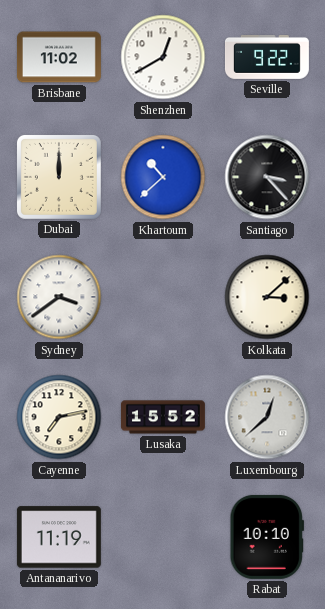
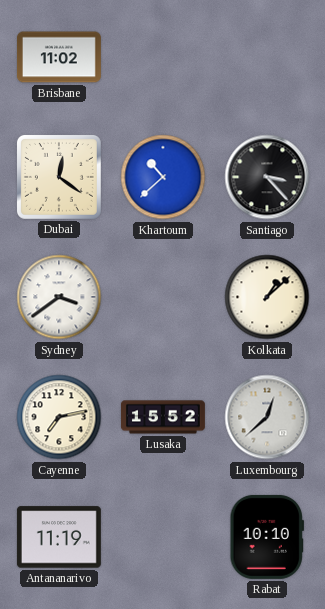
Shenzhen: 12:40 -> none
Seville: 9:22 -> none
Dubai: 12:00 -> 12:21
Kolkata: 3:08 -> 1:08
